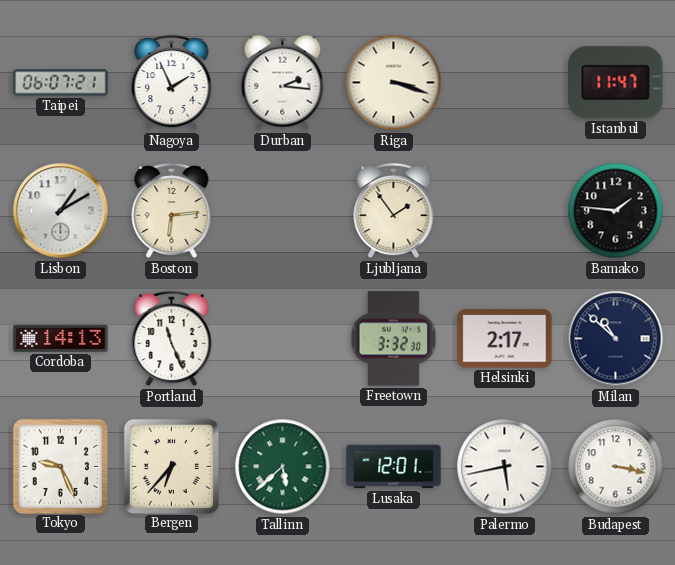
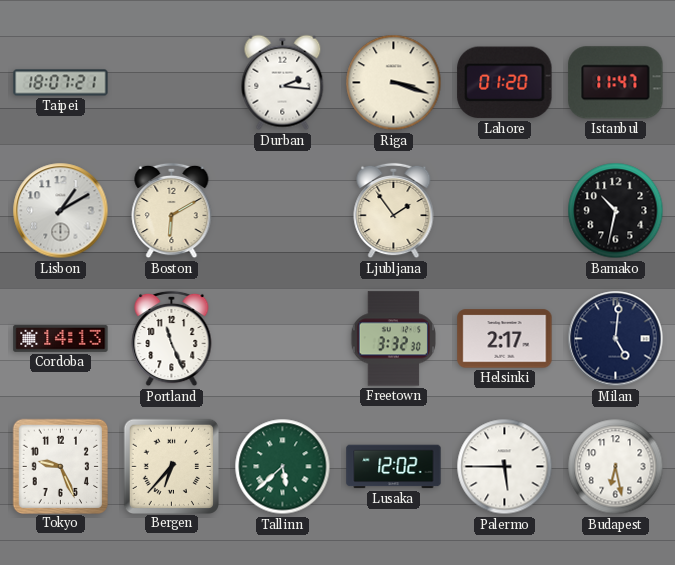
Taipei: 06:07 -> 18:07
Nagoya: 1:56 -> none
Lahore: none -> 01:20
Boston: 6:14 -> 6:10
Bamako: 1:46 -> 10:32
Milan: 10:52 -> 5:01
Lusaka: 12:01 -> 12:02
Palermo: 5:43 -> 5:45
Budapest: 3:17 -> 6:28
